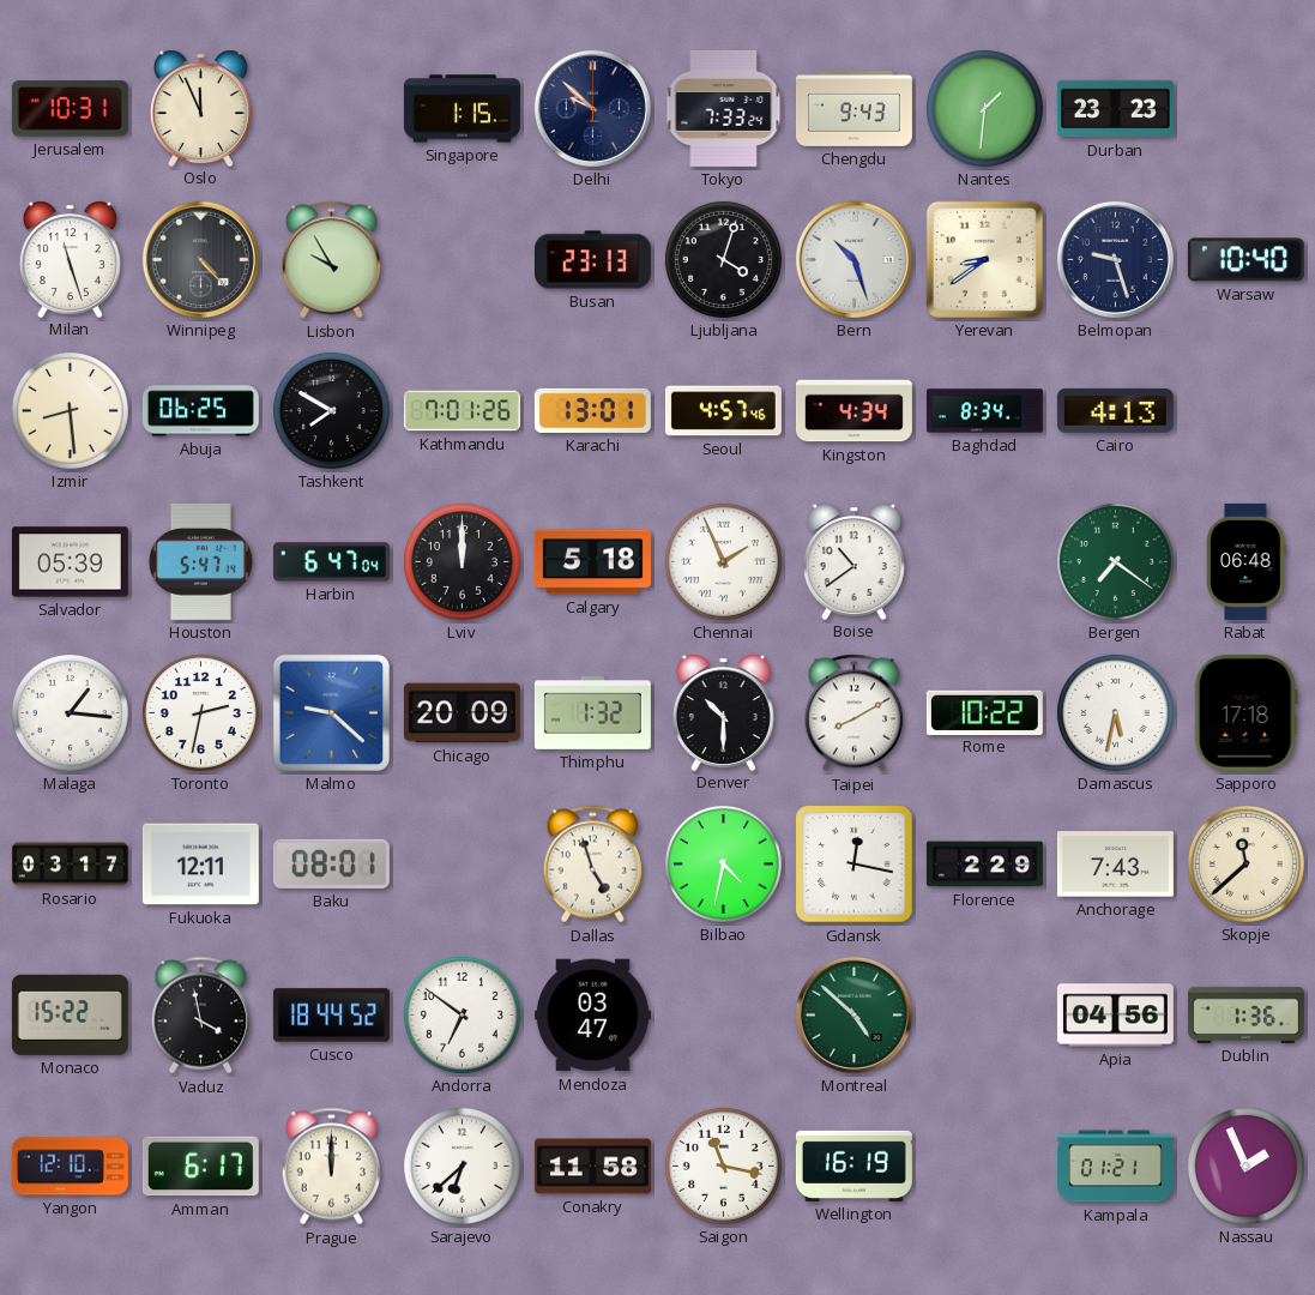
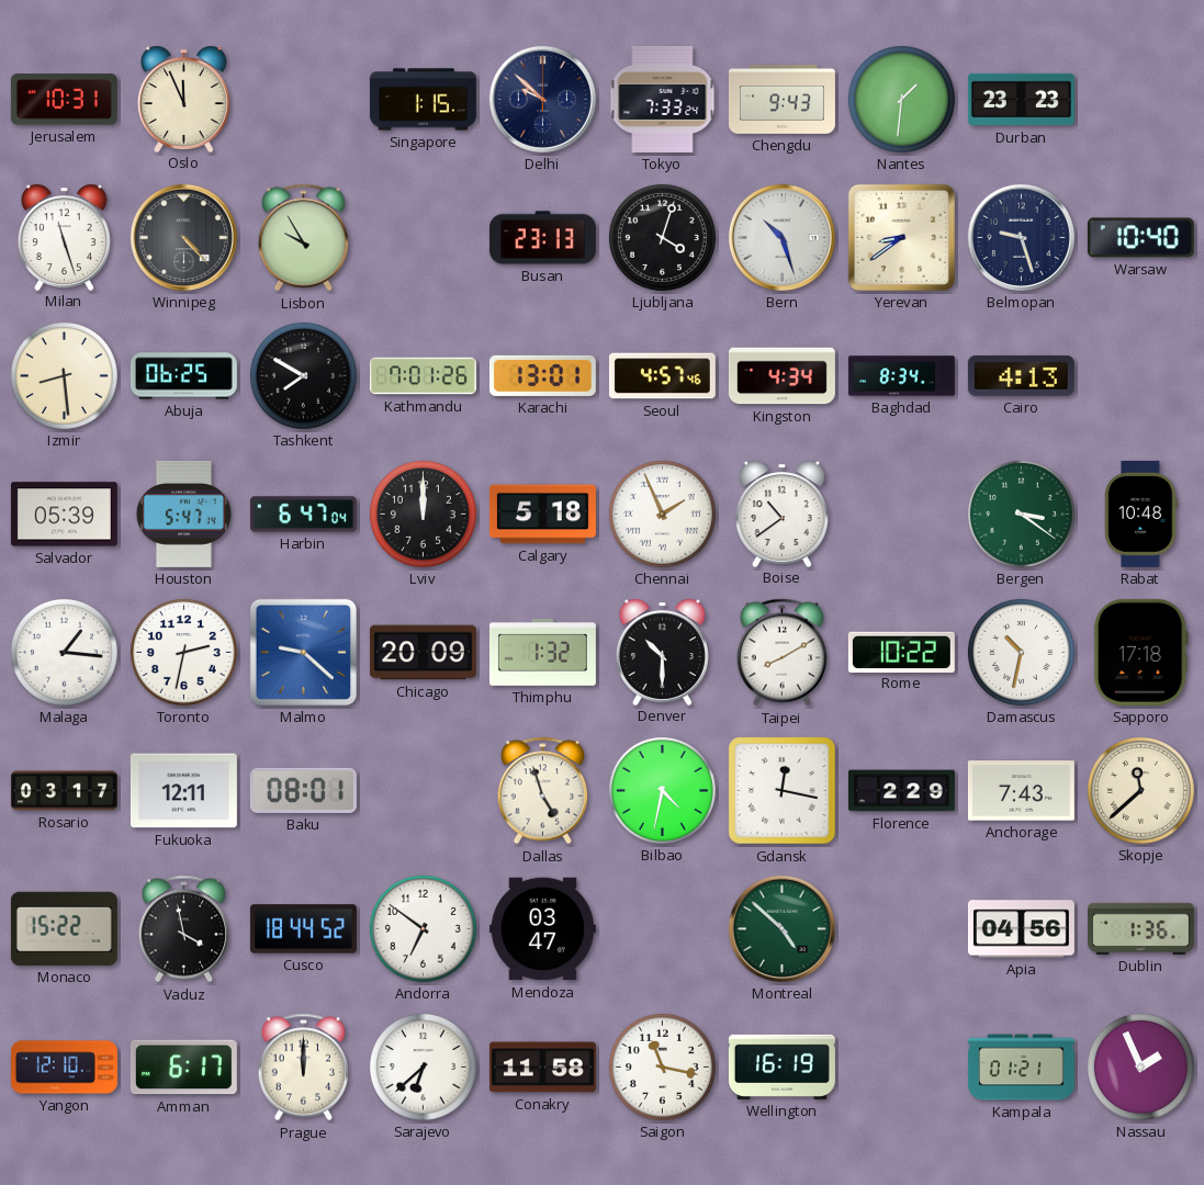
Bergen: 7:21 -> 3:21
Rabat: 06:48 -> 10:48
Damascus: 5:32 -> 10:32
